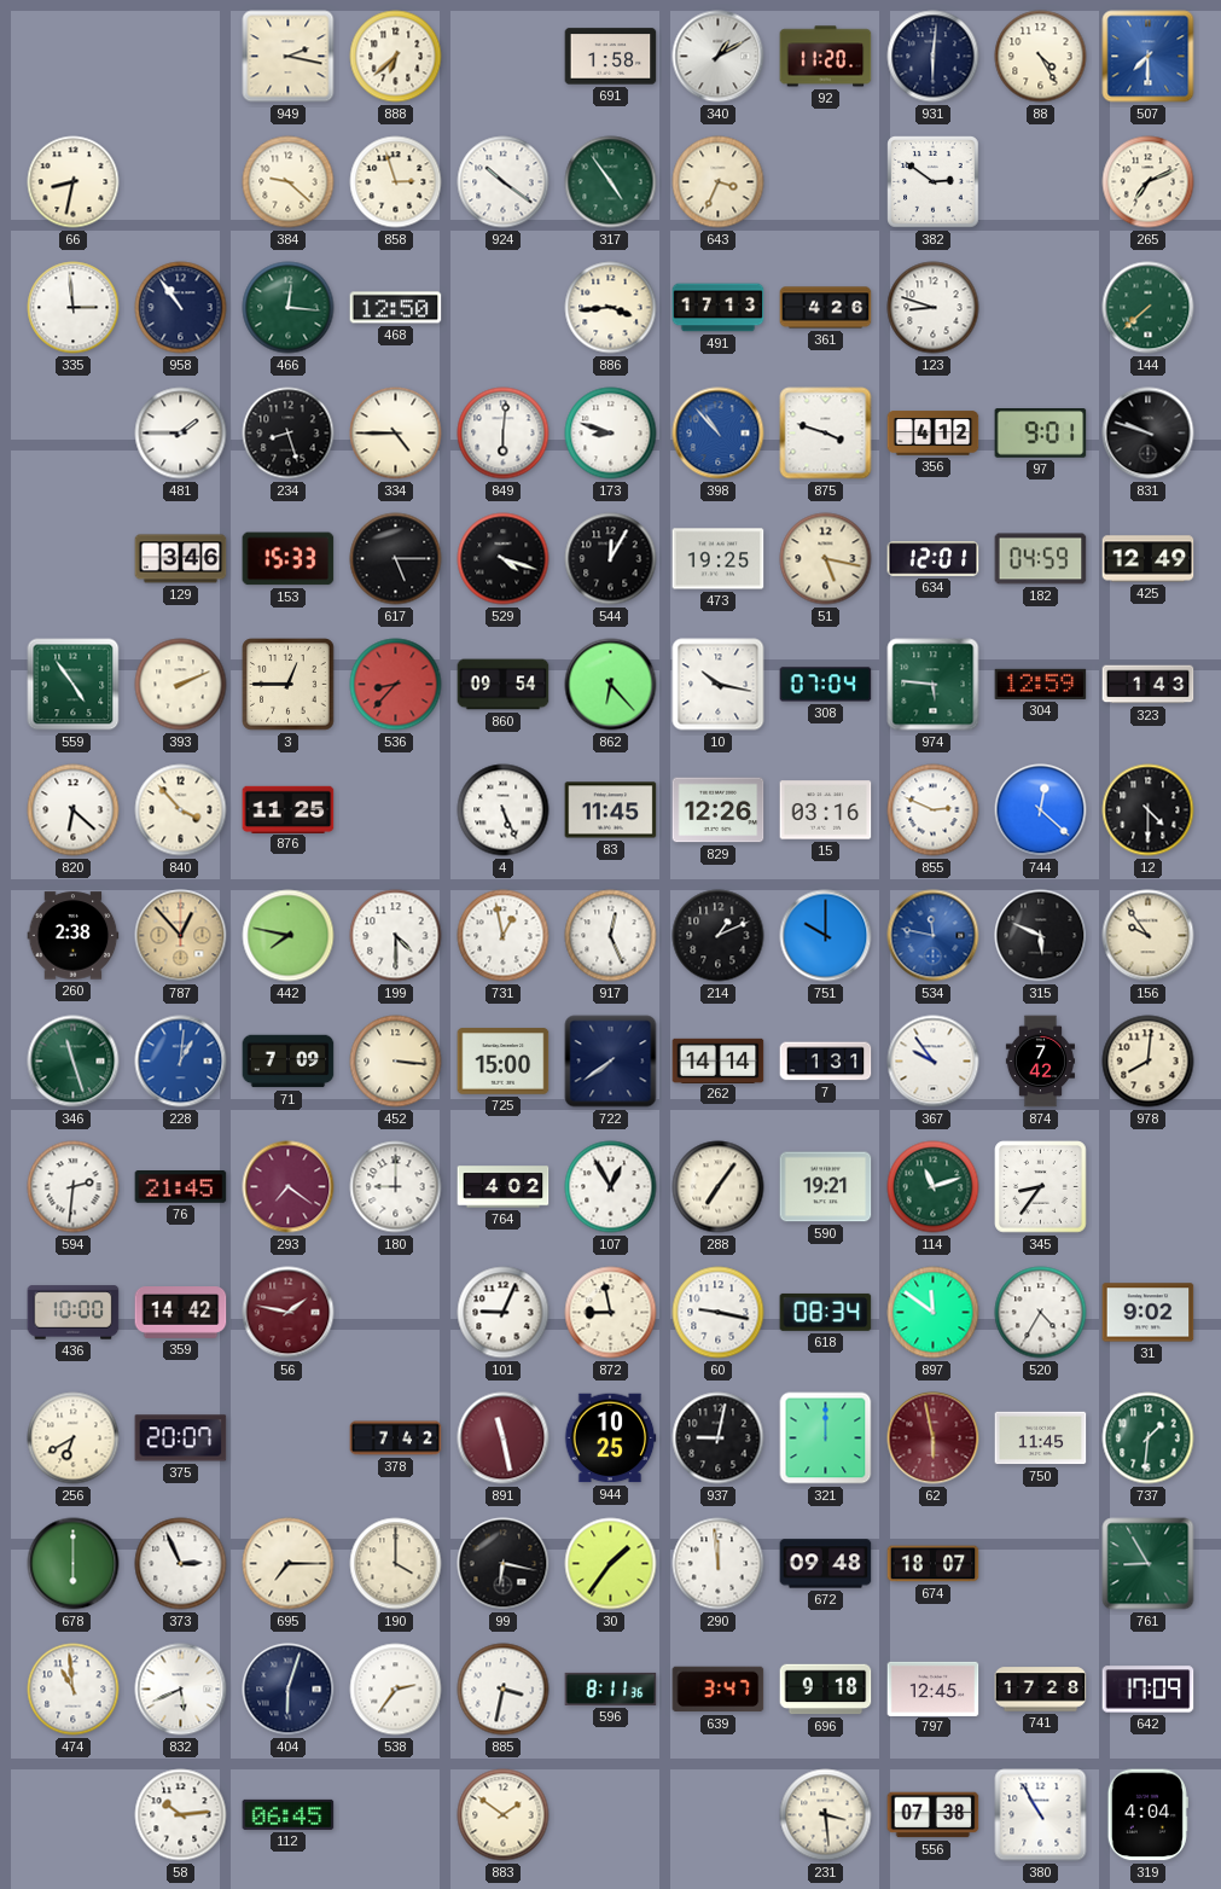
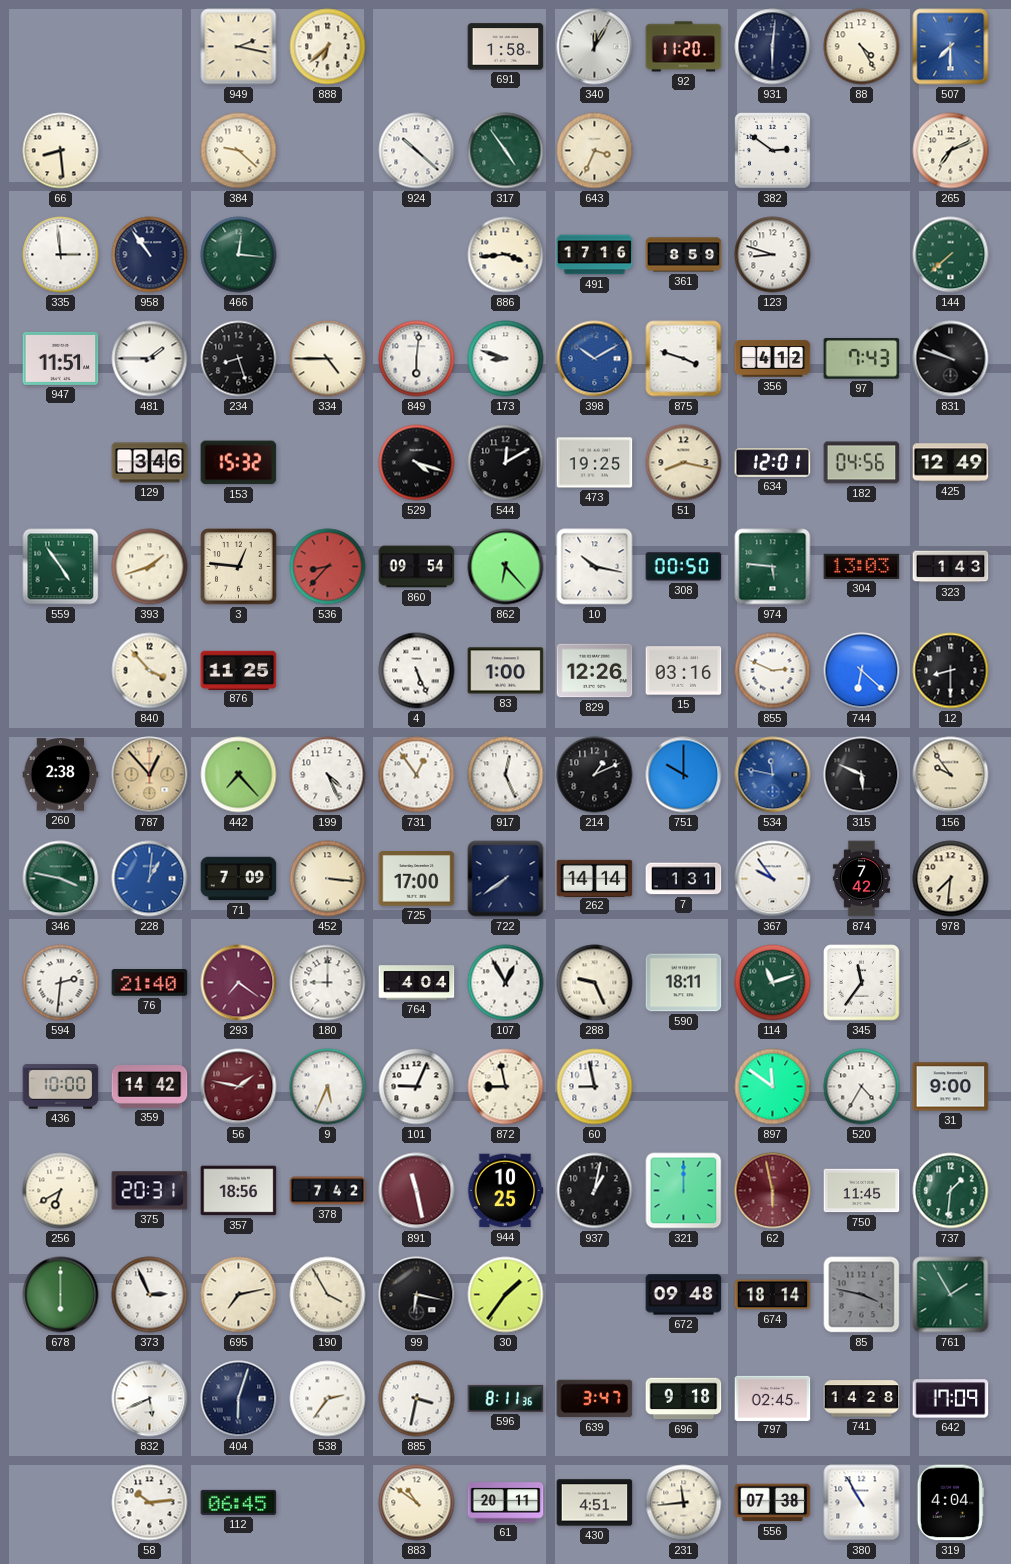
340: 1:10 -> 12:05
66: 8:32 -> 8:29
858: 2:57 -> none
924: 10:21 -> 10:22
468: 12:50 -> none
491: 17:13 -> 17:16
361: 4:26 -> 8:59
947: none -> 11:51
398: 10:53 -> 10:10
97: 9:01 -> 7:43
153: 15:33 -> 15:32
617: 5:15 -> none
544: 12:05 -> 12:10
51: 5:17 -> 8:17
182: 04:59 -> 04:56
393: 2:11 -> 1:42
3: 12:45 -> 12:46
308: 07:04 -> 00:50
304: 12:59 -> 13:03
820: 6:22 -> none
83: 11:45 -> 1:00
744: 12:22 -> 6:22
12: 4:30 -> 8:30
442: 7:47 -> 7:23
199: 4:30 -> 4:26
731: 12:58 -> 12:54
346: 11:27 -> 3:47
725: 15:00 -> 17:00
978: 8:01 -> 7:31
76: 21:45 -> 21:40
764: 4:02 -> 4:04
288: 7:06 -> 9:26
590: 19:21 -> 18:11
345: 8:36 -> 11:36
9: none -> 5:34
60: 9:17 -> 8:58
618: 08:34 -> none
31: 9:02 -> 9:00
375: 20:07 -> 20:31
357: none -> 18:56
937: 9:02 -> 1:02
695: 7:15 -> 7:13
190: 4:00 -> 3:55
290: 11:59 -> none
674: 18:07 -> 18:14
85: none -> 3:47
761: 8:55 -> 1:55
474: 10:59 -> none
797: 12:45 -> 02:45
741: 17:28 -> 14:28
883: 1:51 -> 10:51
61: none -> 20:11
430: none -> 4:51
231: 3:29 -> 11:44
